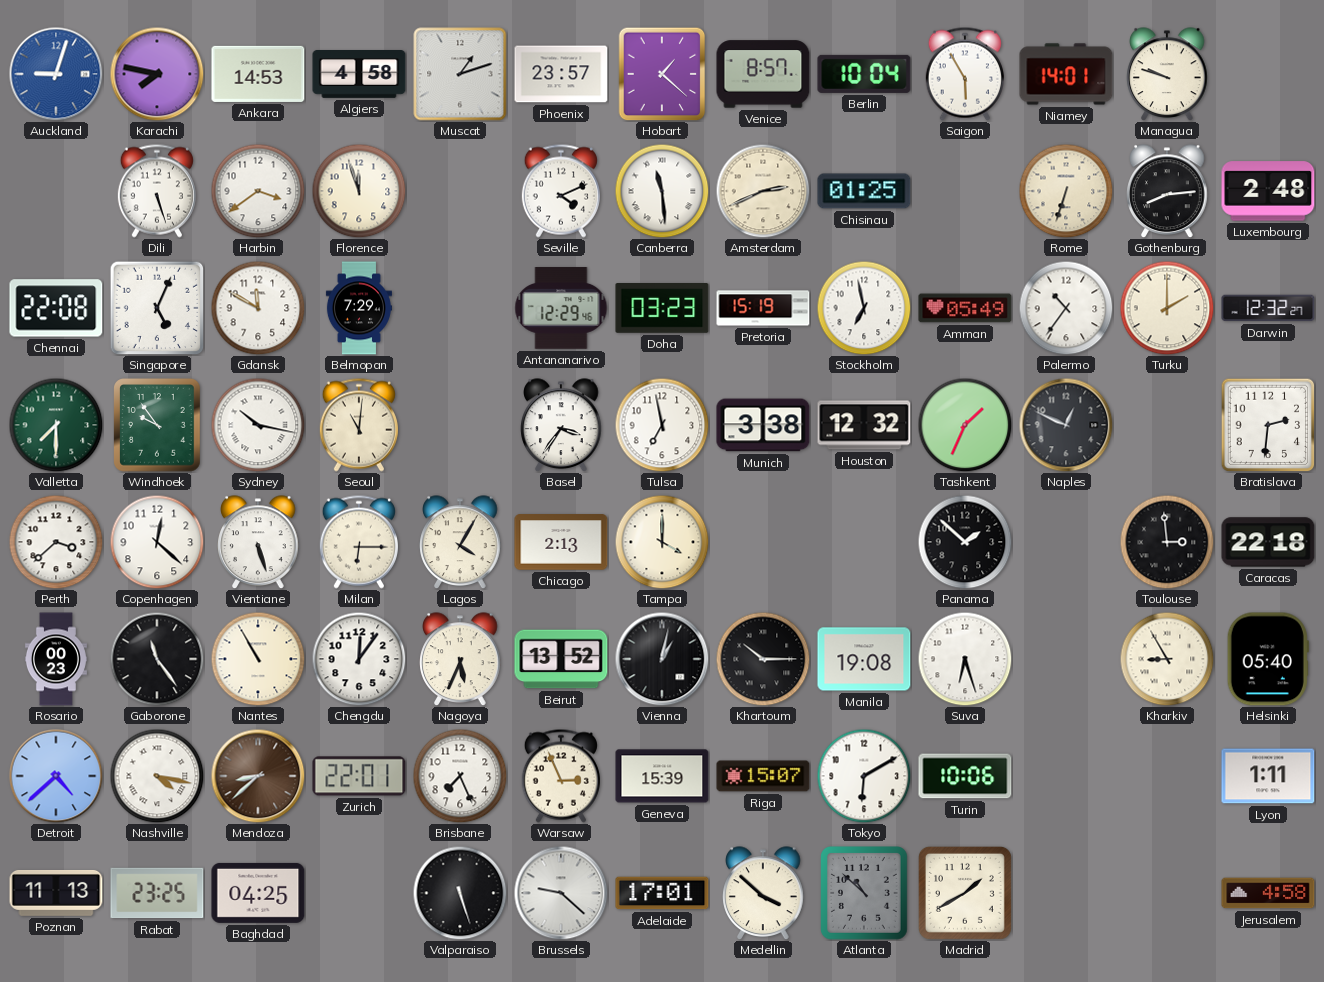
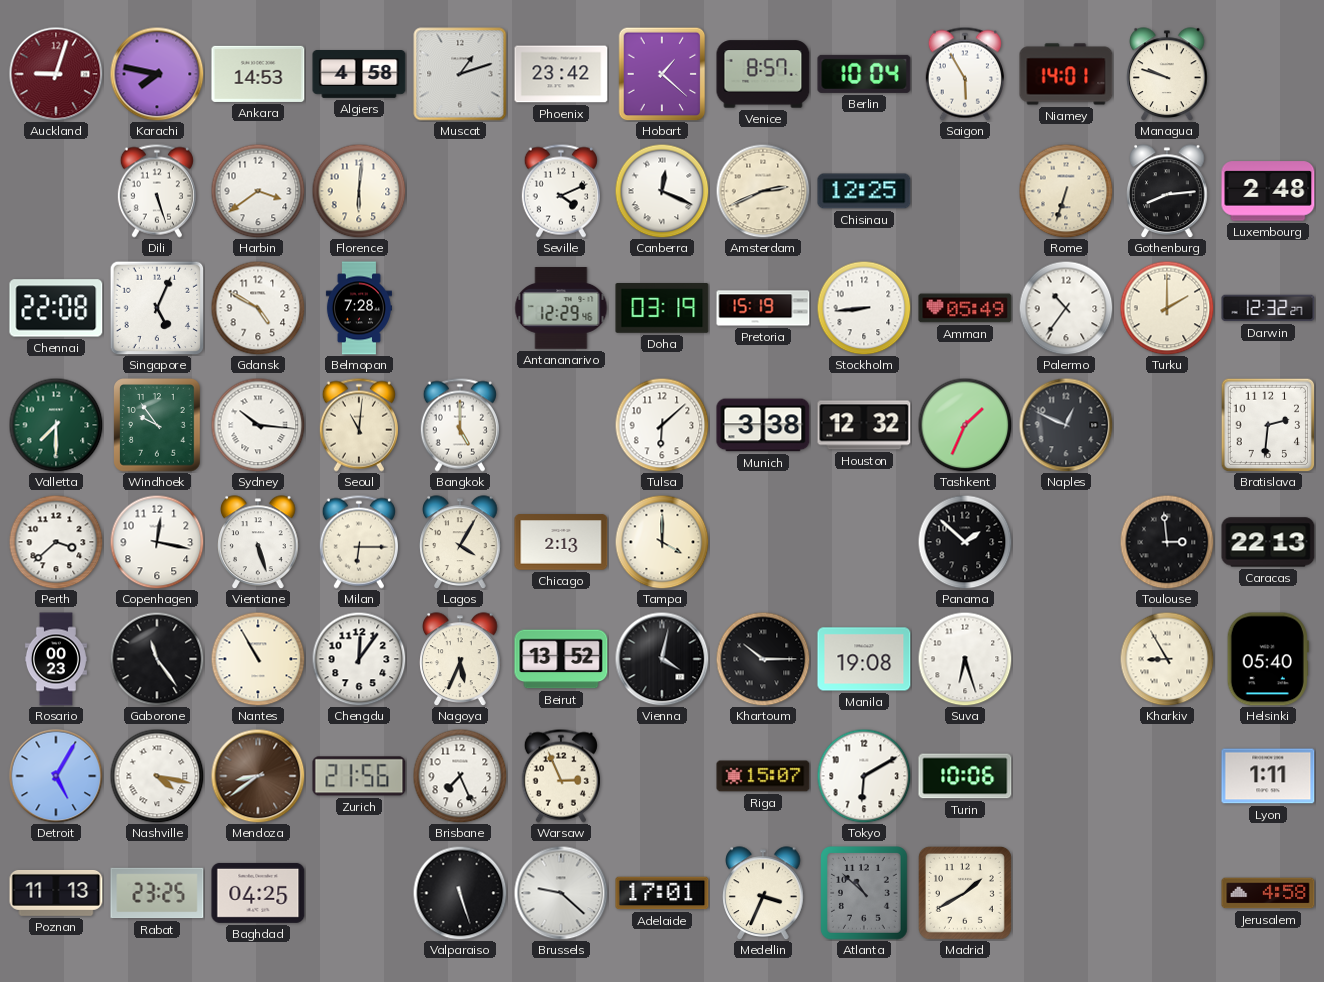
Auckland dial: blue -> burgundy
Phoenix: 23:57 -> 23:42
Florence: 11:57 -> 6:01
Canberra: 11:29 -> 12:19
Chisinau: 01:25 -> 12:25
Gdansk: 11:50 -> 4:50
Belmopan: 7:29 -> 7:28
Doha: 03:23 -> 03:19
Stockholm: 6:58 -> 8:44
Sydney: 10:17 -> 10:16
Bangkok: none -> 5:00
Basel: 3:36 -> none
Tulsa: 6:58 -> 6:08
Copenhagen: 12:22 -> 12:17
Caracas: 22:18 -> 22:13
Vienna: 1:02 -> 4:02
Detroit: 4:38 -> 5:05
Mendoza: 8:38 -> 8:39
Zurich: 22:01 -> 21:56
Geneva: 15:39 -> none
Medellin: 3:52 -> 3:34
